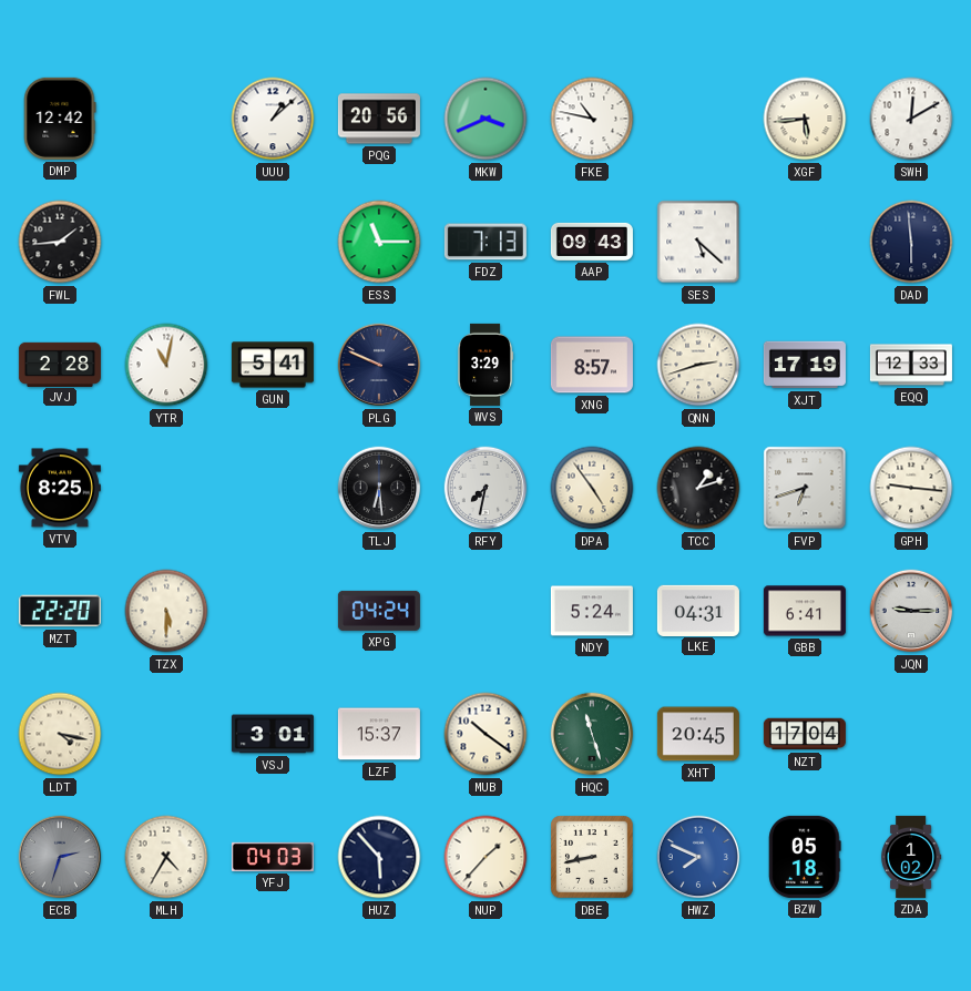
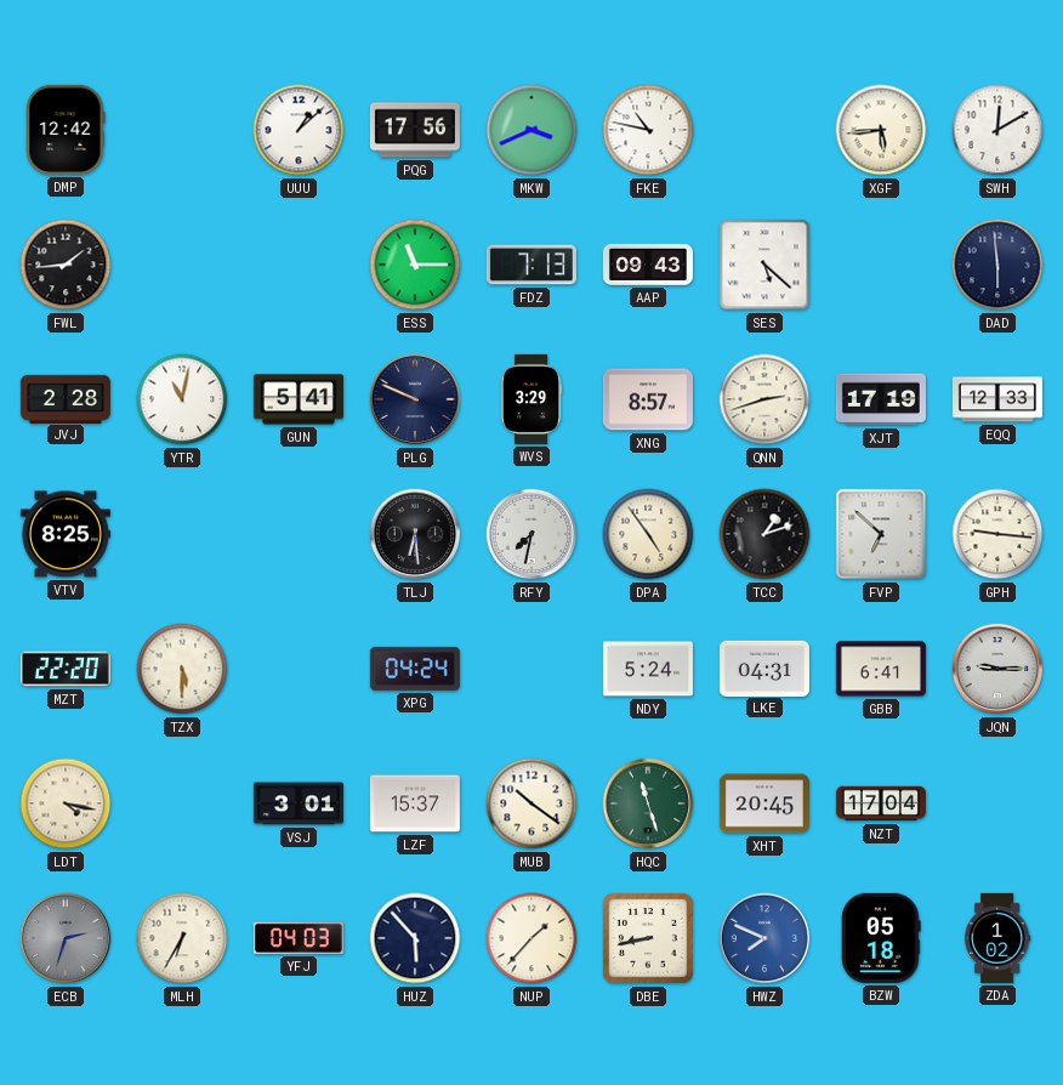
PQG: 20:56 -> 17:56
FVP: 6:42 -> 6:52
MLH: 4:35 -> 6:35
